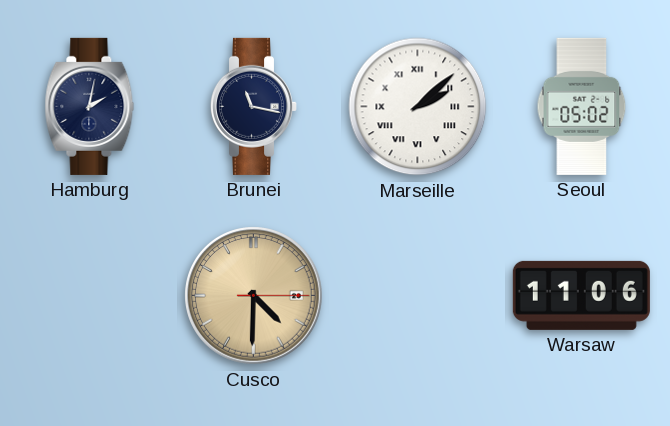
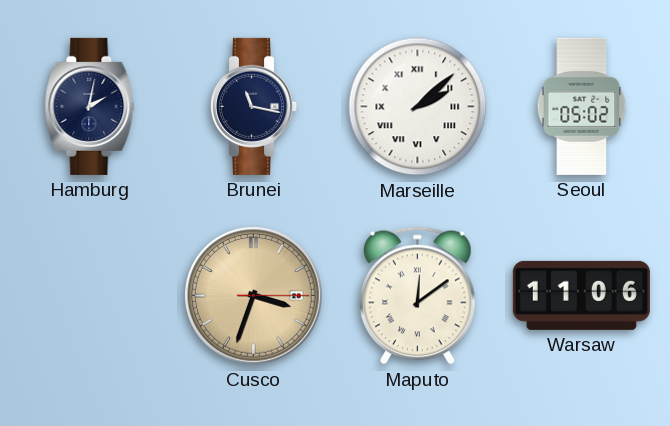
Cusco: 4:30 -> 3:33
Maputo: none -> 12:09
